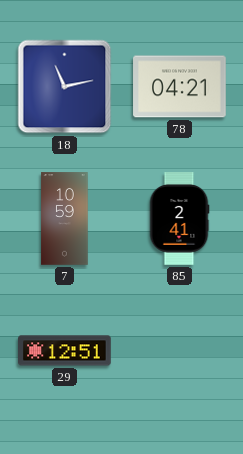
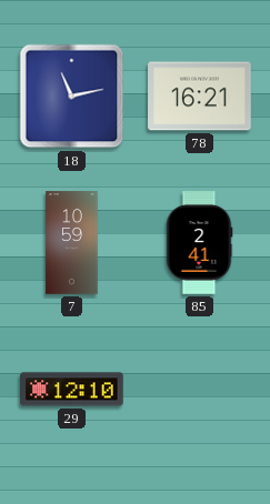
78: 04:21 -> 16:21
29: 12:51 -> 12:10
